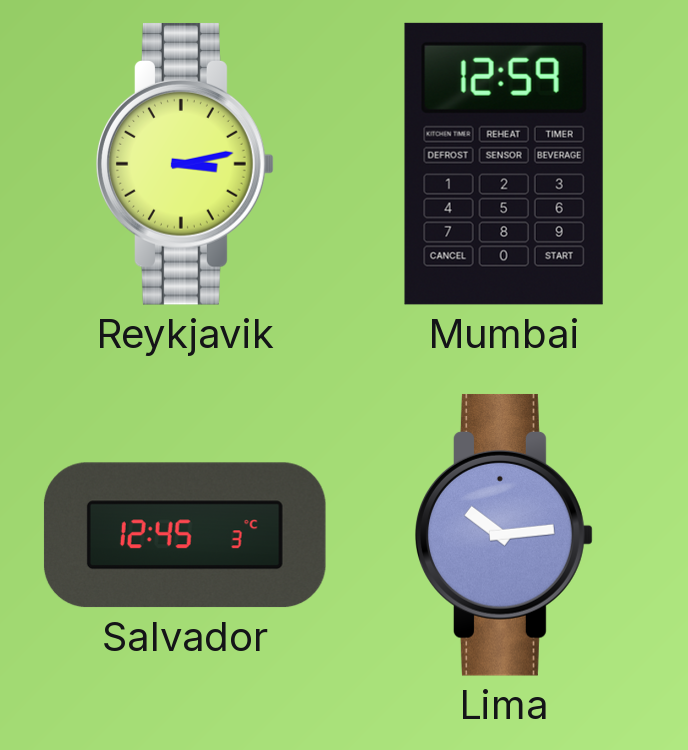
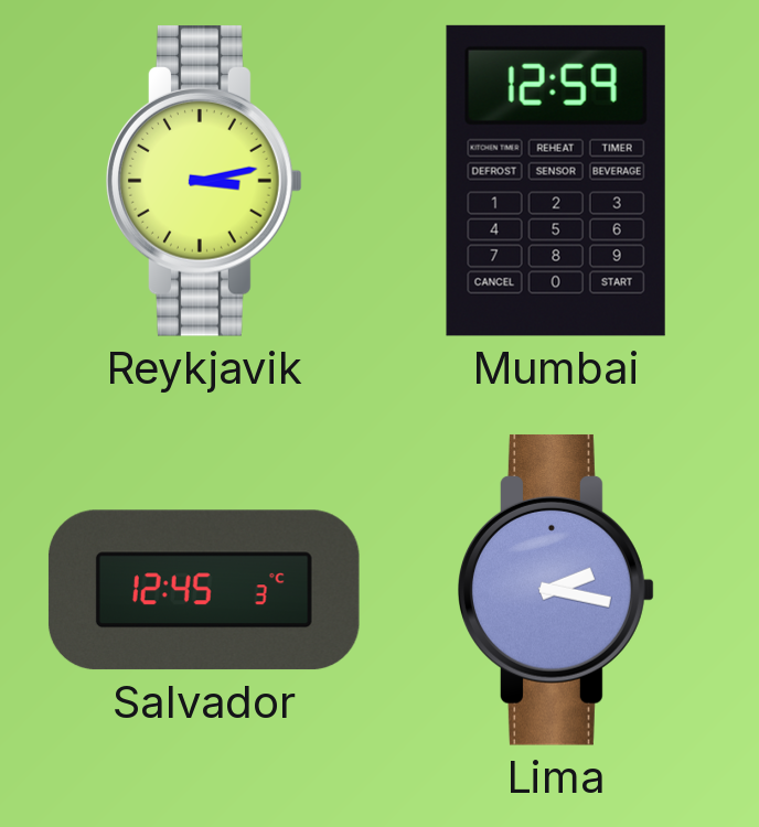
Lima: 10:14 -> 2:17
